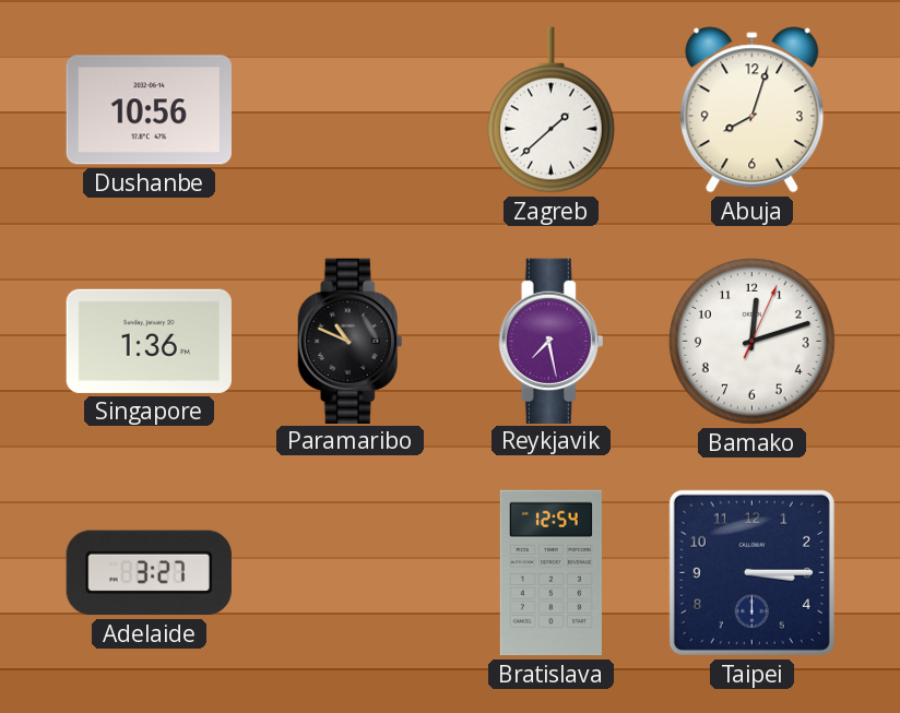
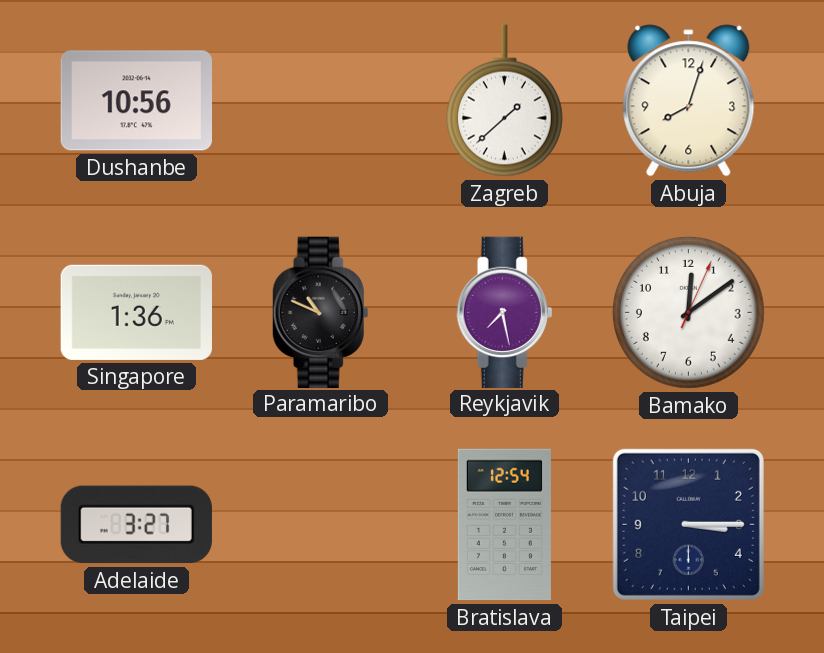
Bamako: 12:12 -> 12:09
